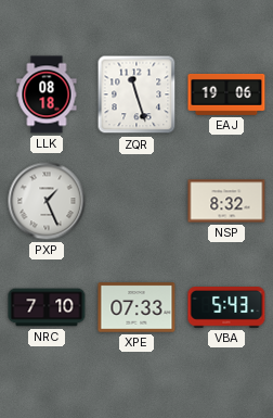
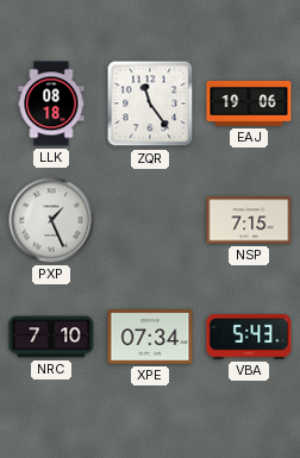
ZQR: 11:27 -> 11:24
NSP: 8:32 -> 7:15
XPE: 07:33 -> 07:34
